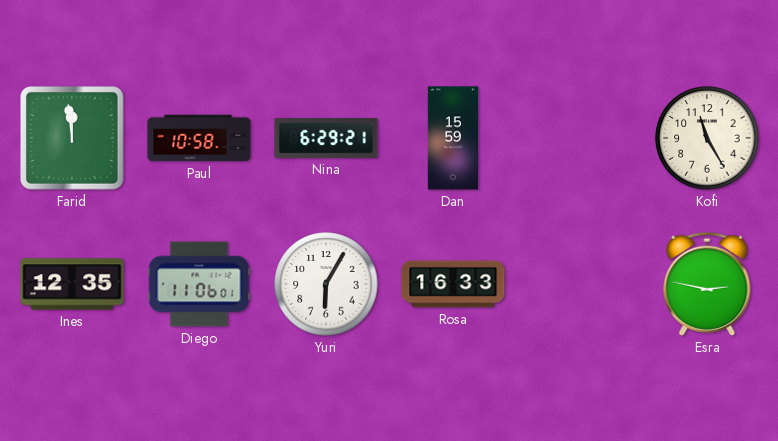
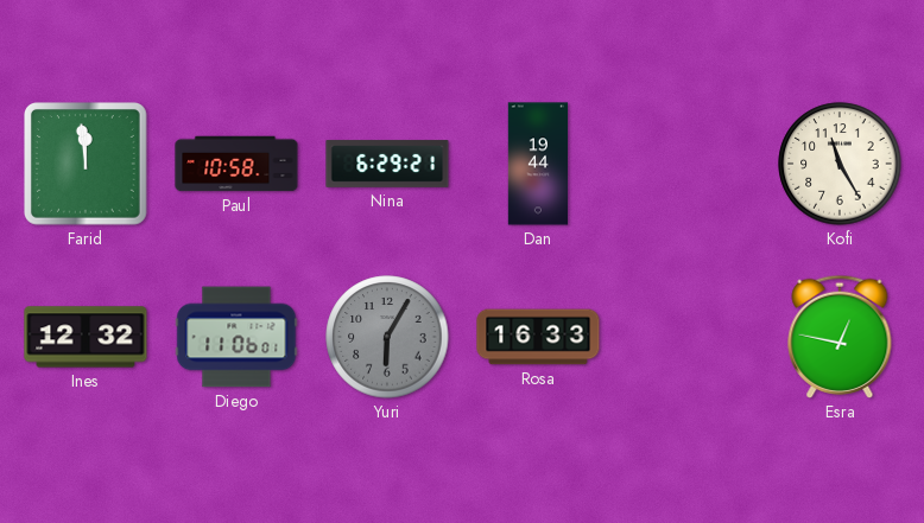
Dan: 15:59 -> 19:44
Ines: 12:35 -> 12:32
Yuri dial: white -> grey
Esra: 2:47 -> 12:47
